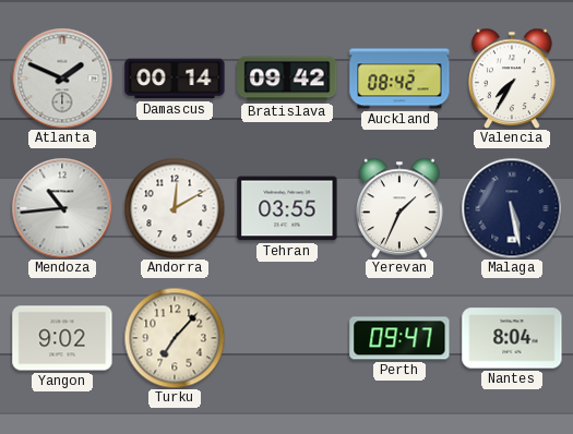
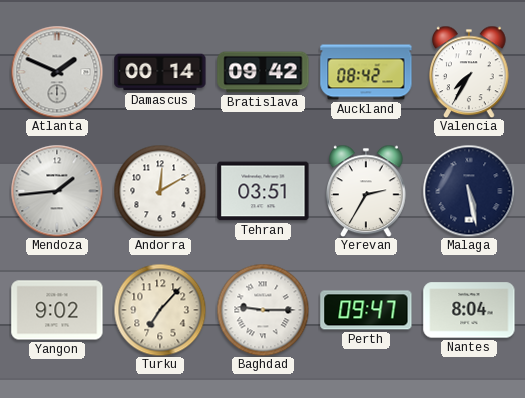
Mendoza: 10:44 -> 1:44
Tehran: 03:55 -> 03:51
Yerevan: 1:34 -> 2:35
Baghdad: none -> 9:15
